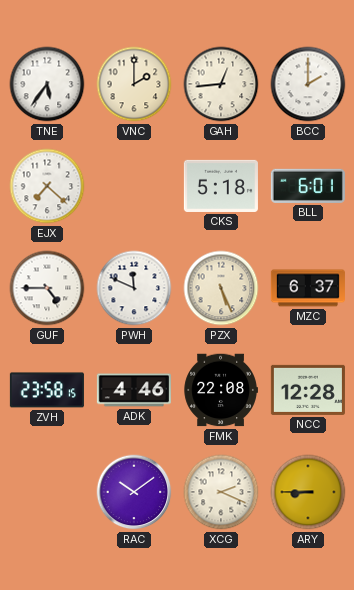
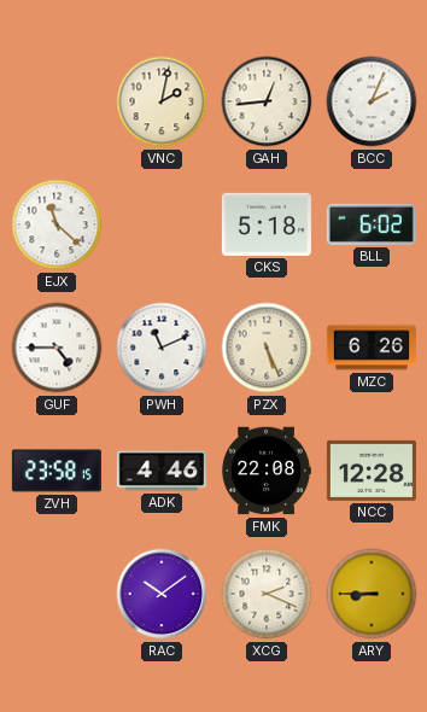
TNE: 5:36 -> none
VNC: 2:00 -> 2:02
BCC: 2:00 -> 2:04
EJX: 7:22 -> 11:22
BLL: 6:01 -> 6:02
PWH: 11:49 -> 11:11
MZC: 6:37 -> 6:26
